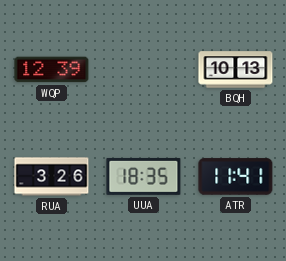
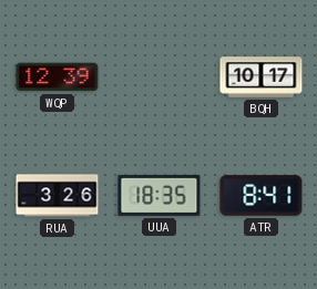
BQH: 10:13 -> 10:17
ATR: 11:41 -> 8:41
